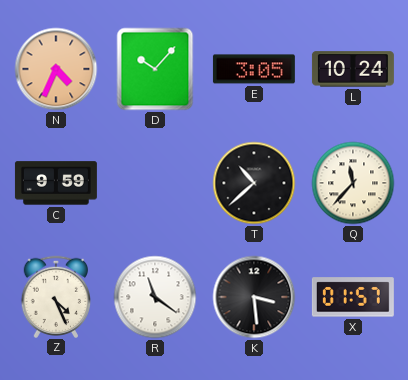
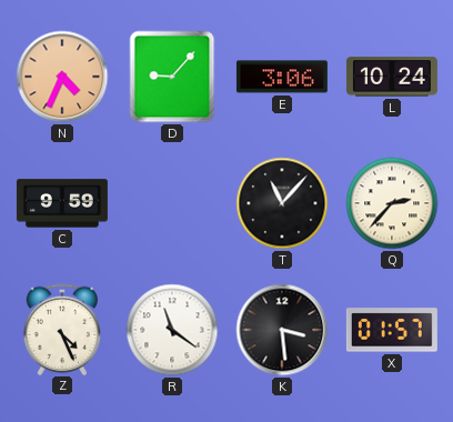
D: 10:07 -> 9:07
E: 3:05 -> 3:06
T: 10:38 -> 11:07
Q: 11:37 -> 2:37
